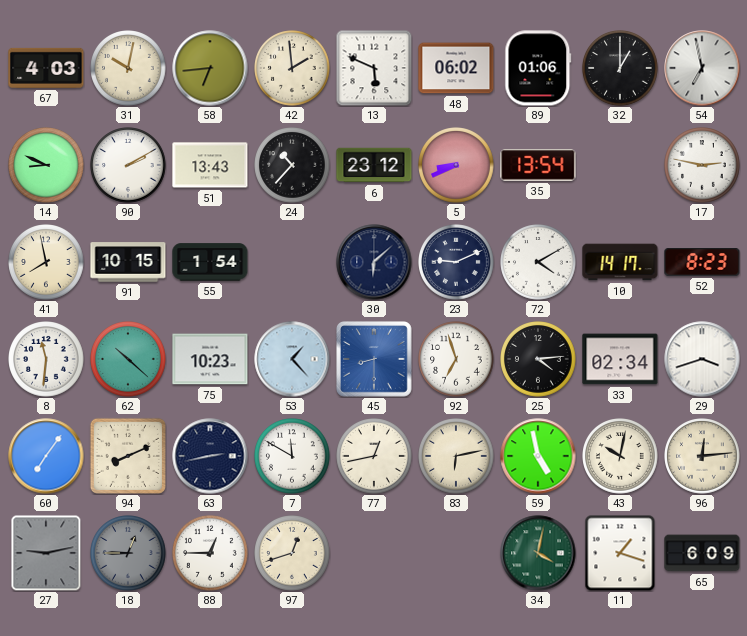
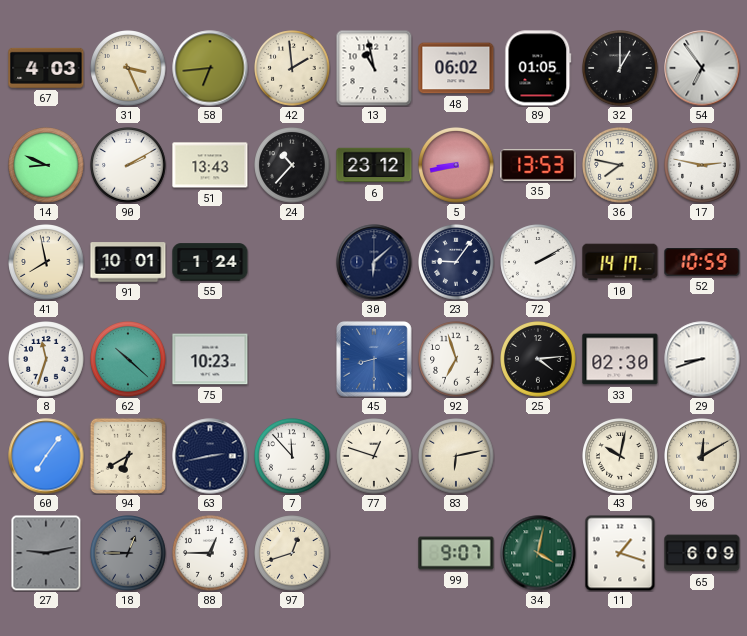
31: 10:02 -> 3:26
13: 5:49 -> 10:58
89: 01:06 -> 01:05
54: 6:58 -> 6:54
5: 8:41 -> 8:43
35: 13:54 -> 13:53
36: none -> 7:47
91: 10:15 -> 10:01
55: 1:54 -> 1:24
23: 9:11 -> 9:06
72: 4:10 -> 2:10
52: 8:23 -> 10:59
8: 11:31 -> 11:33
53: 1:23 -> none
33: 02:34 -> 02:30
29: 3:42 -> 8:42
94: 8:11 -> 6:40
7: 11:50 -> 11:53
77: 12:43 -> 12:48
59: 4:58 -> none
96: 12:14 -> 12:10
99: none -> 9:07
